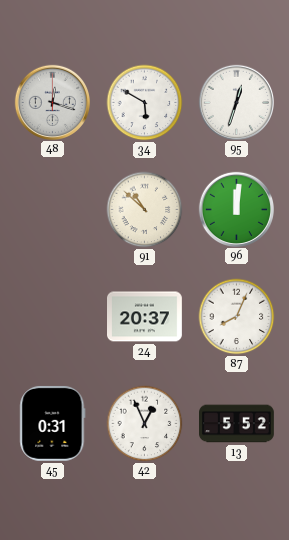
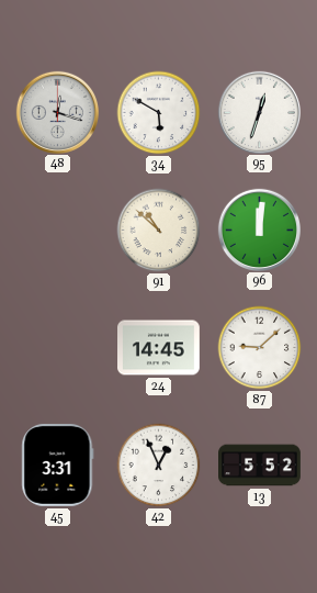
24: 20:37 -> 14:45
87: 8:04 -> 9:08
45: 0:31 -> 3:31
